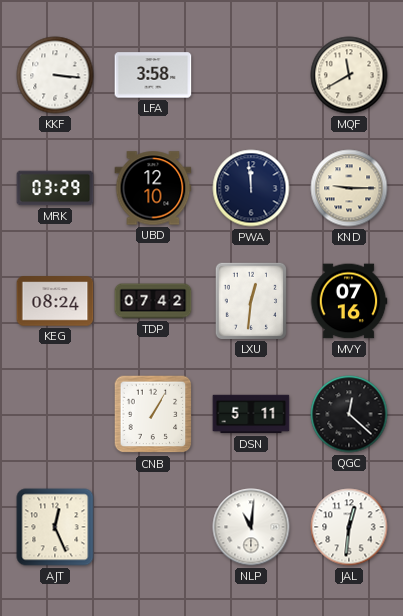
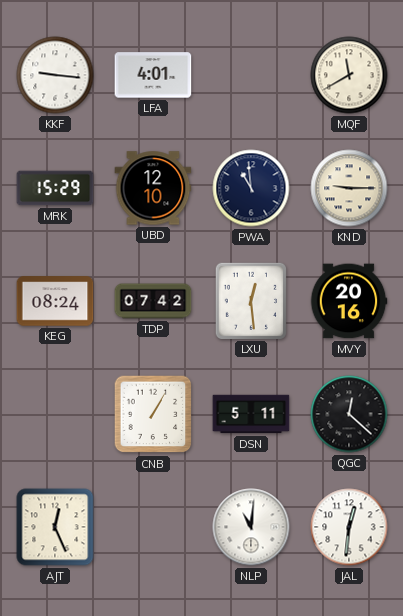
KKF: 3:16 -> 9:16
LFA: 3:58 -> 4:01
MRK: 03:29 -> 15:29
PWA: 11:59 -> 10:59
LXU: 12:31 -> 12:29
MVY: 07:16 -> 20:16
